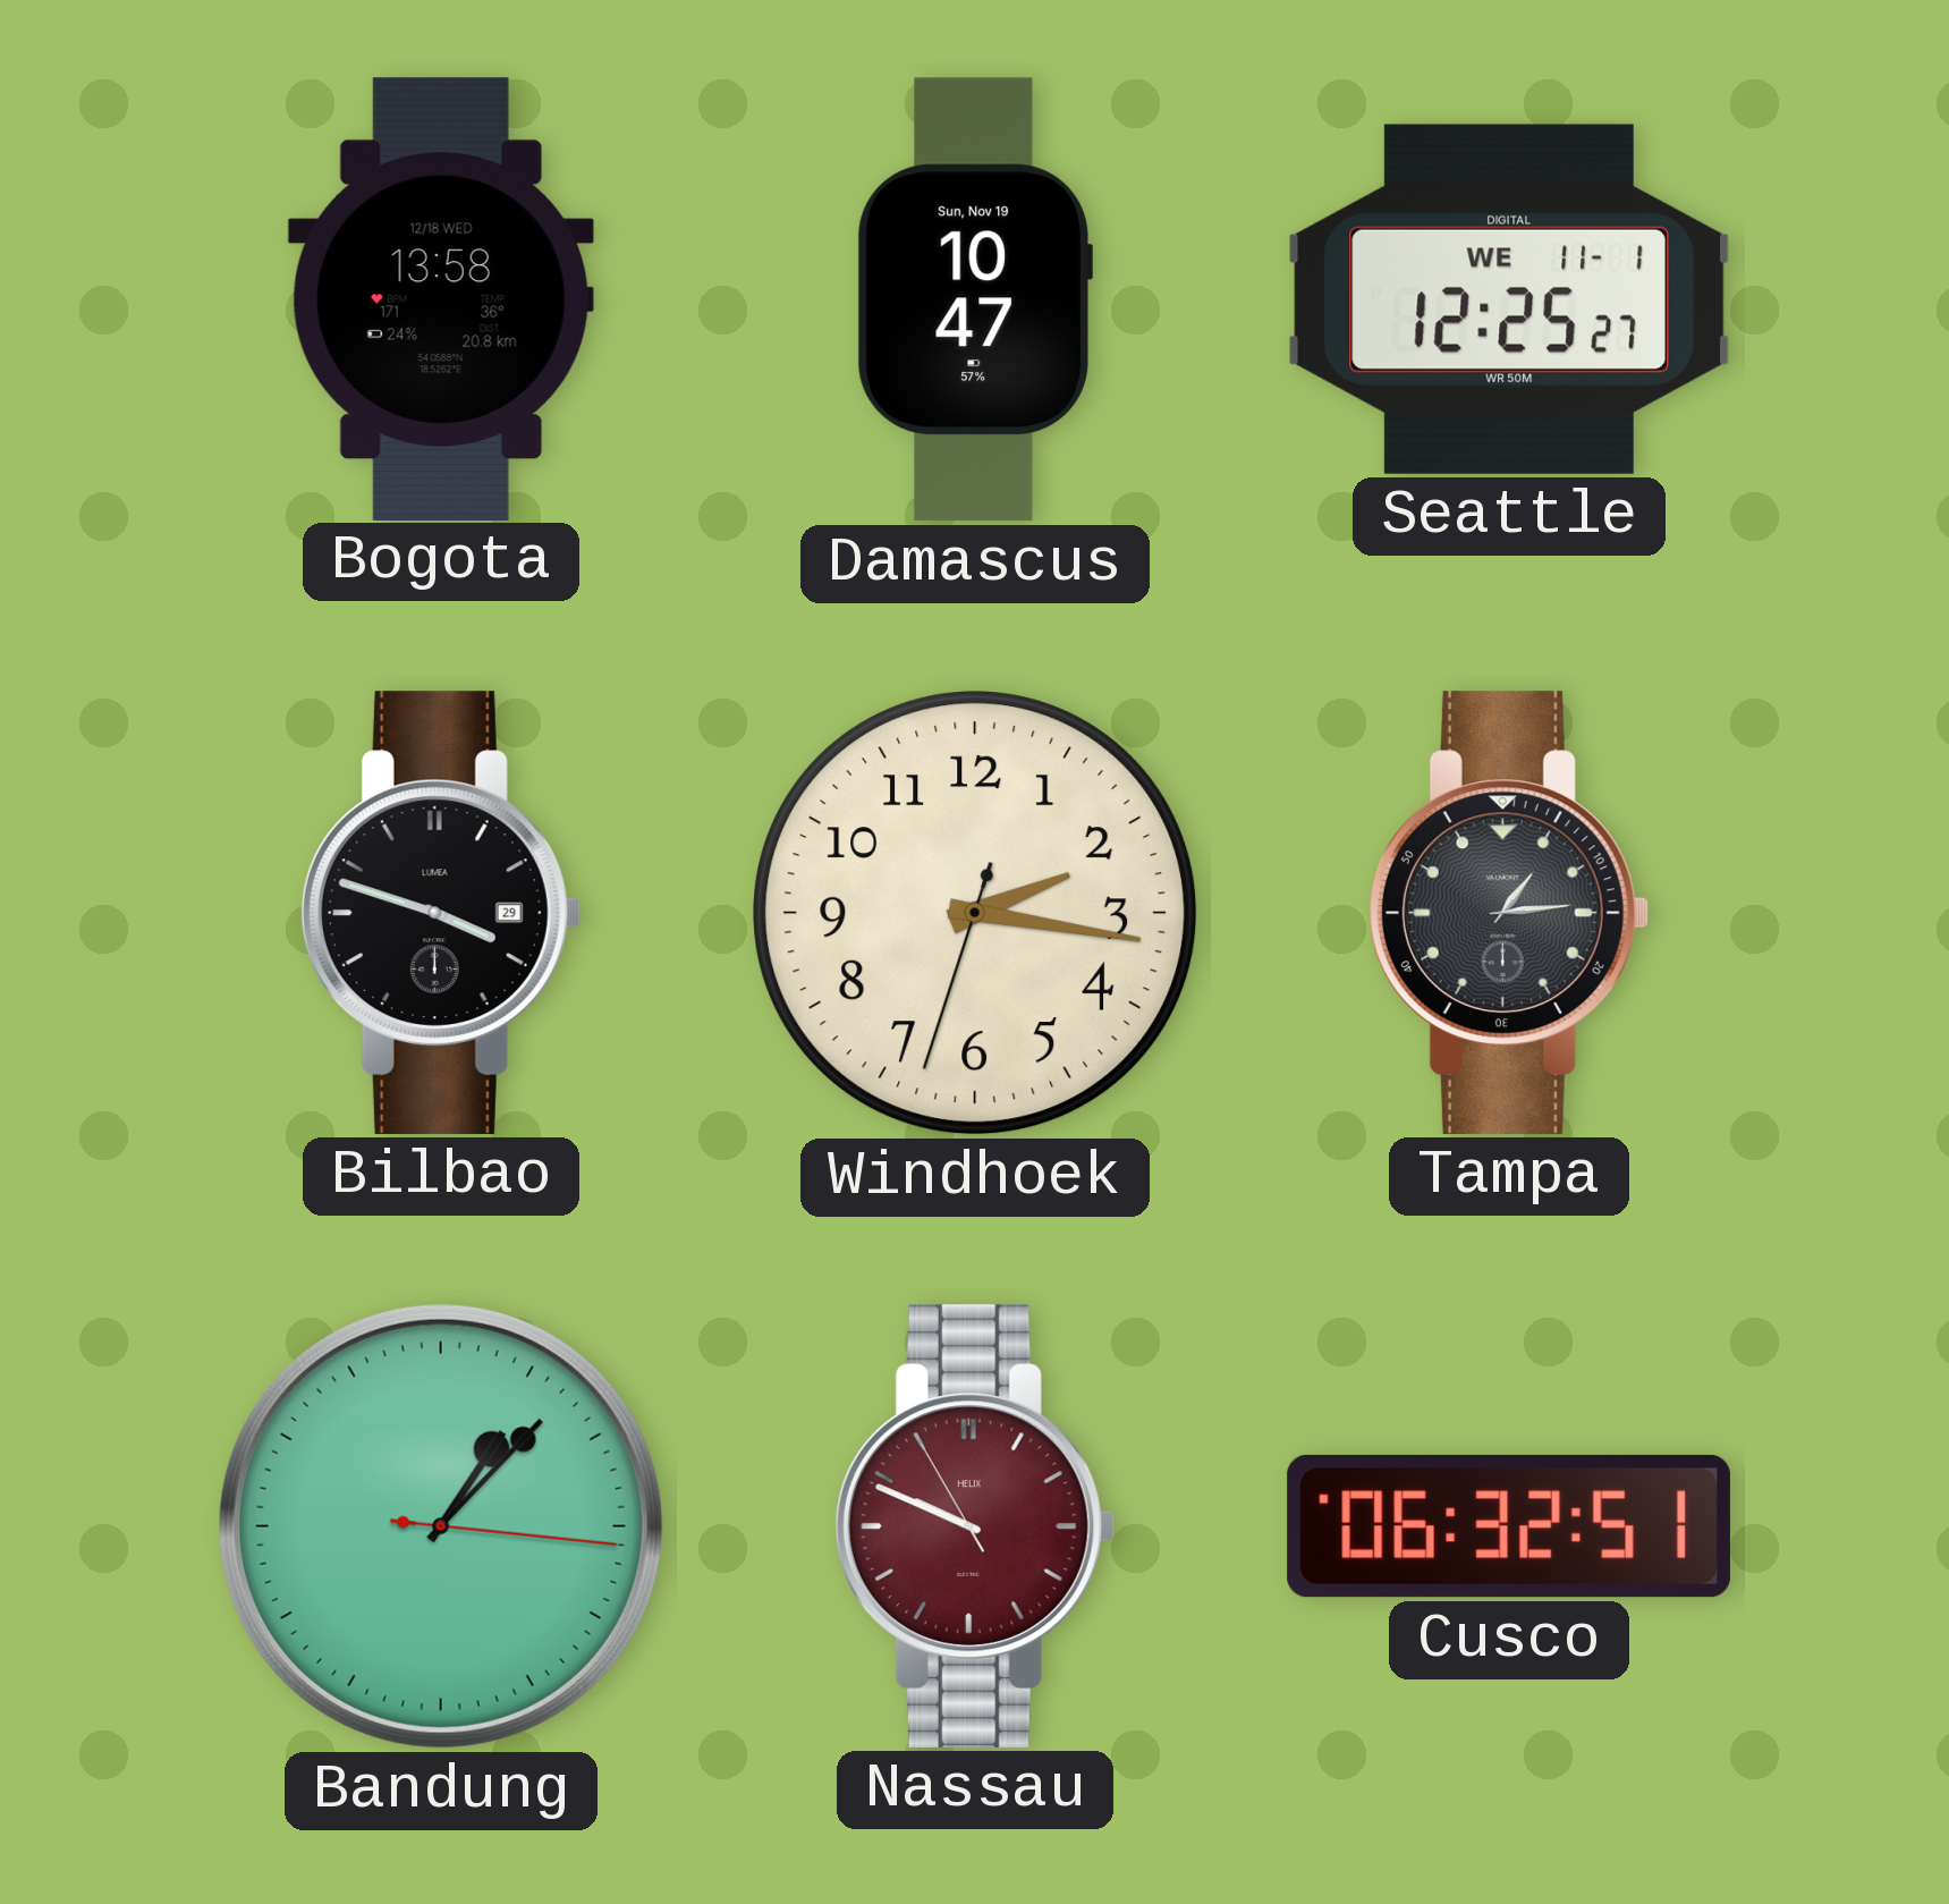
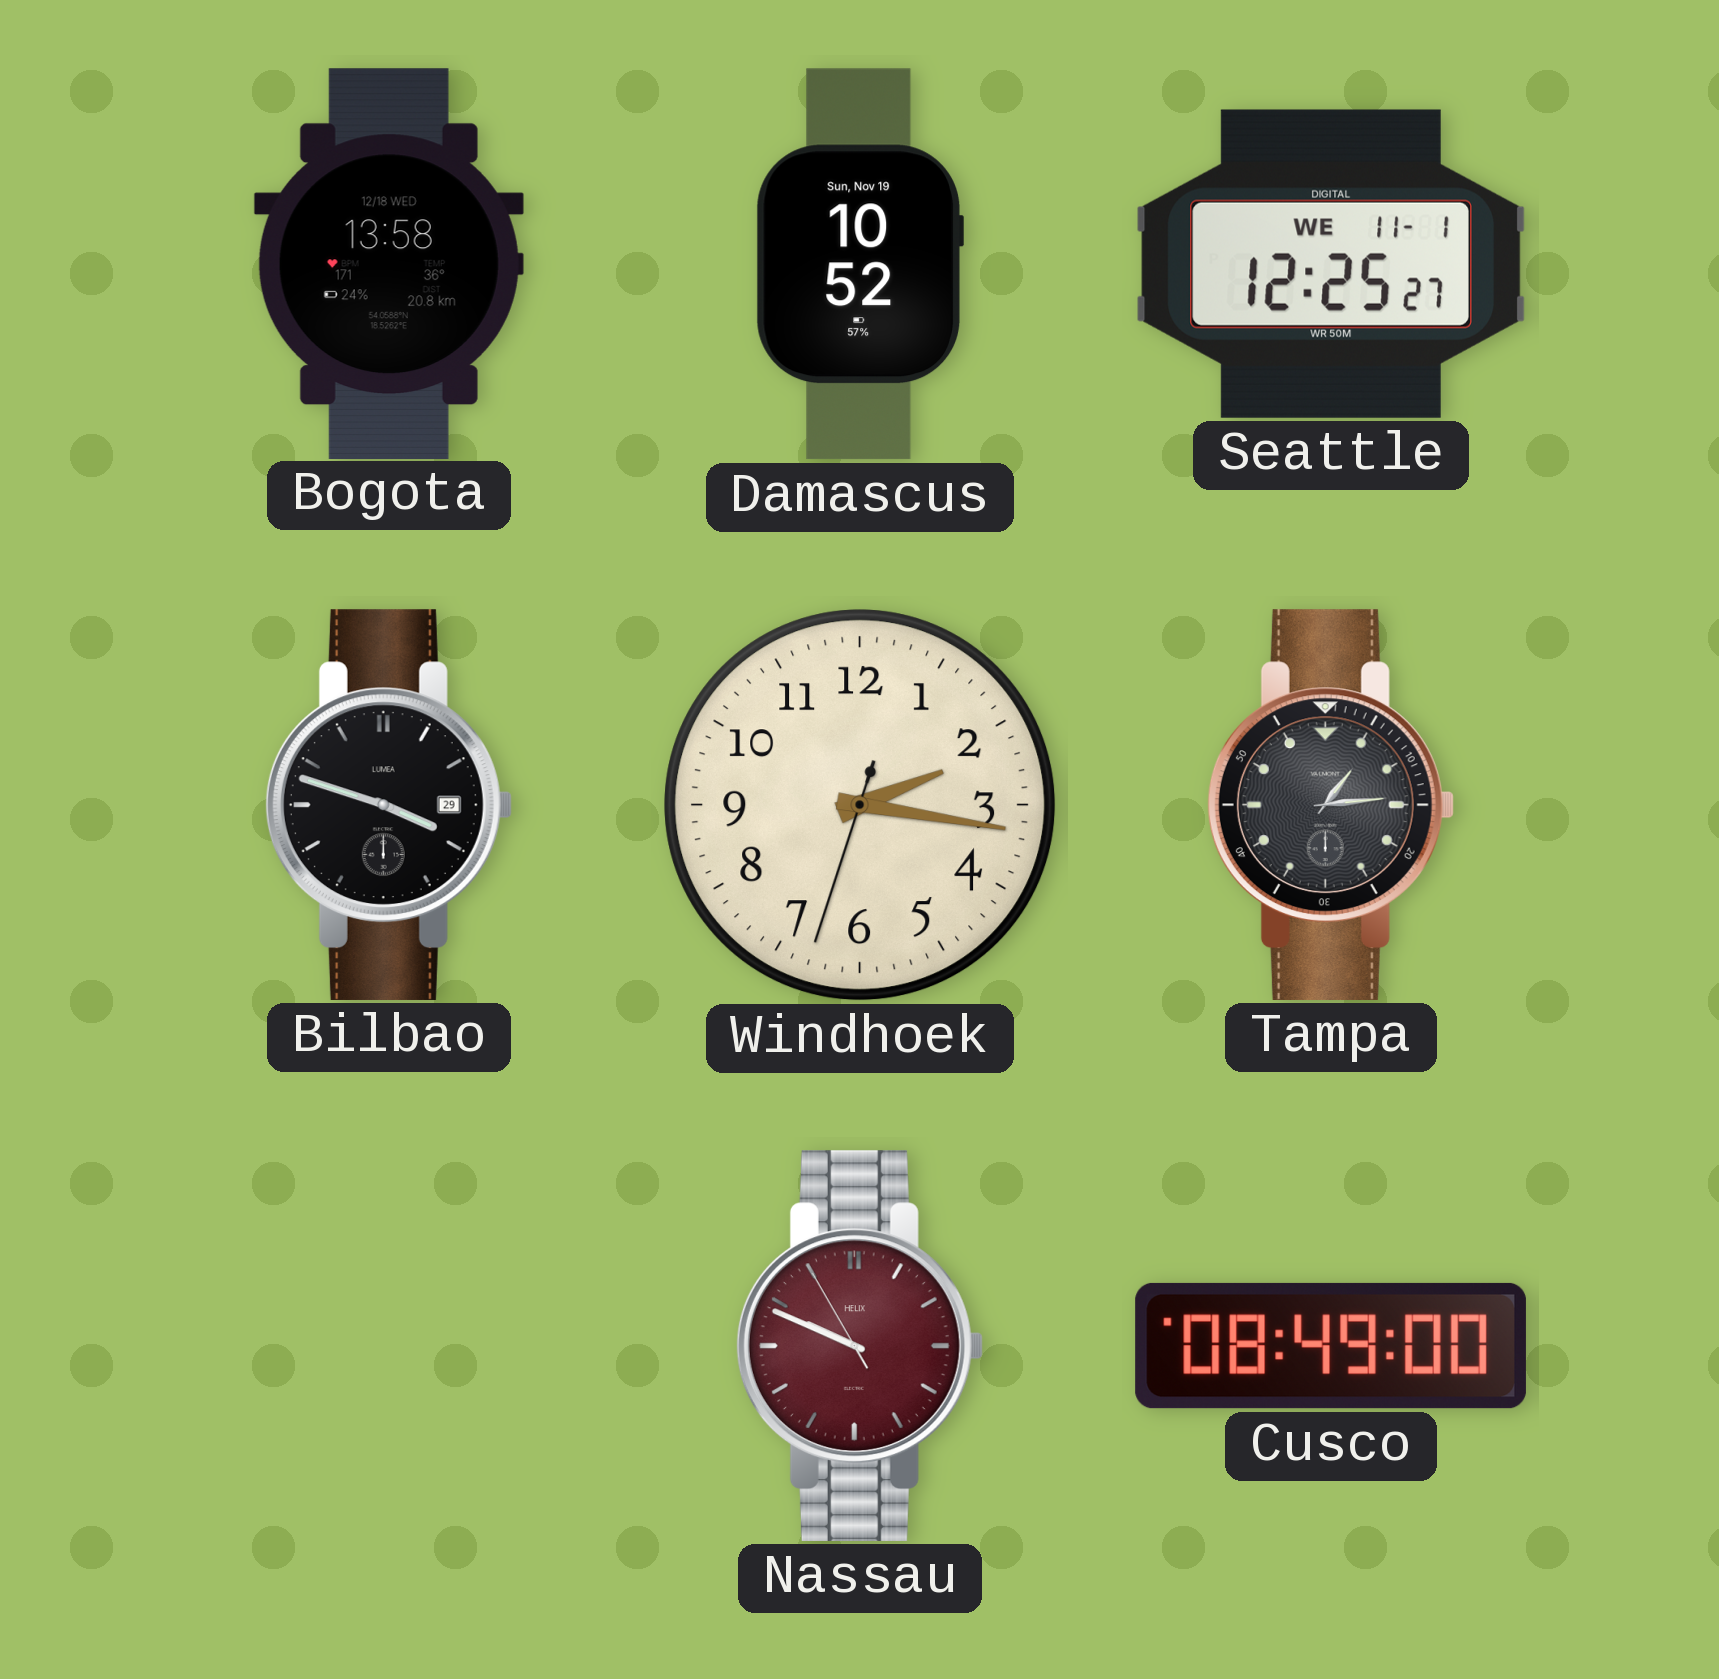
Damascus: 10:47 -> 10:52
Bandung: 1:07 -> none
Cusco: 06:32 -> 08:49
